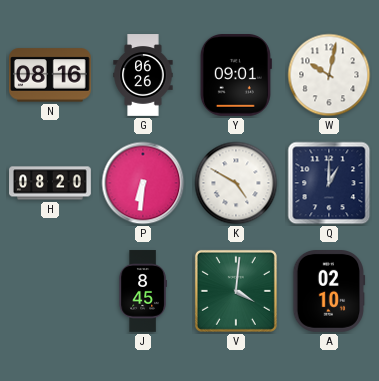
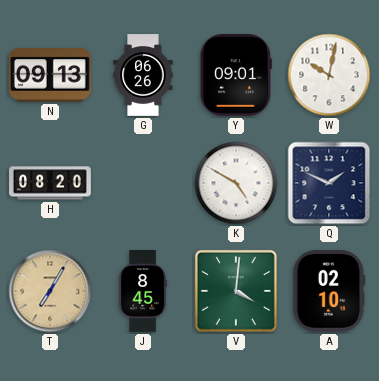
N: 08:16 -> 09:13
P: 6:31 -> none
Q: 1:00 -> 1:49
T: none -> 7:05
